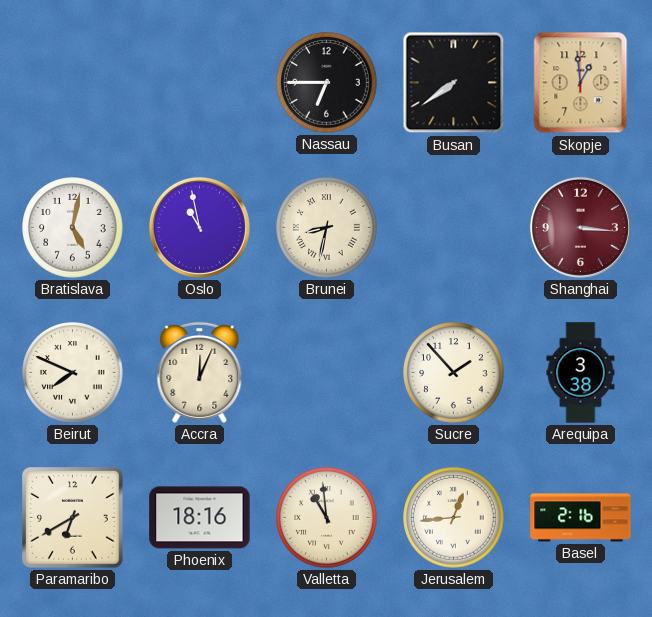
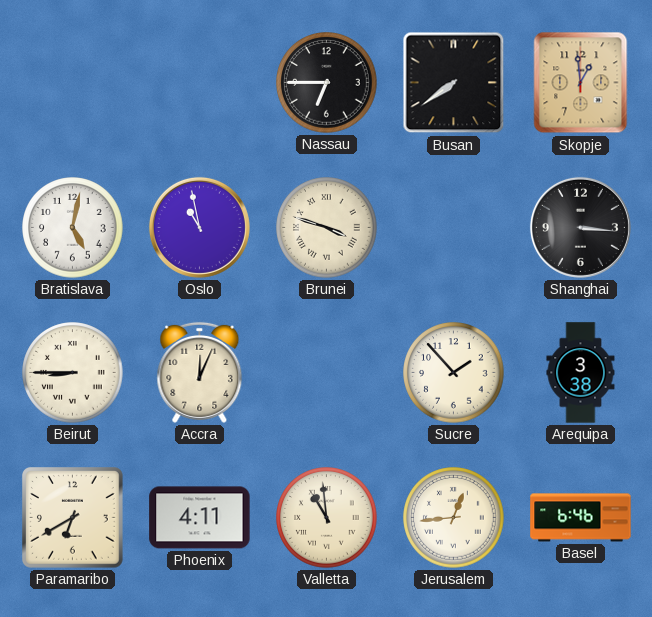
Brunei: 8:32 -> 3:48
Shanghai dial: burgundy -> black
Beirut: 7:49 -> 8:45
Phoenix: 18:16 -> 4:11
Basel: 2:16 -> 6:46
